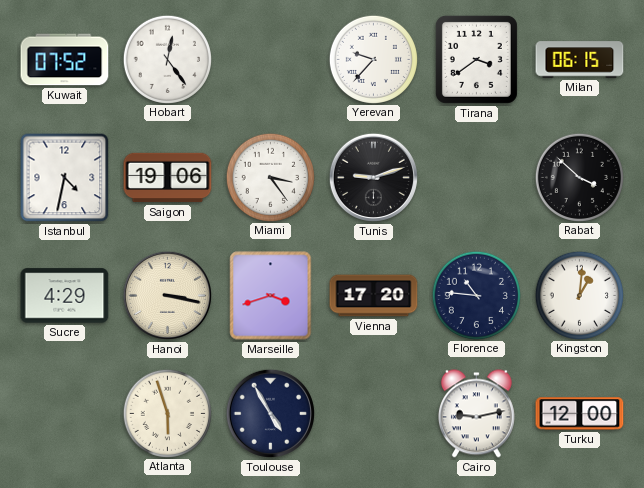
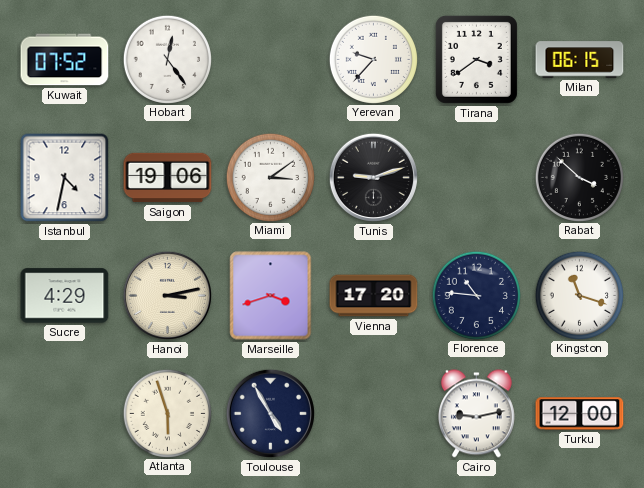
Miami: 3:24 -> 3:09
Hanoi: 3:17 -> 3:13
Kingston: 1:01 -> 11:18
